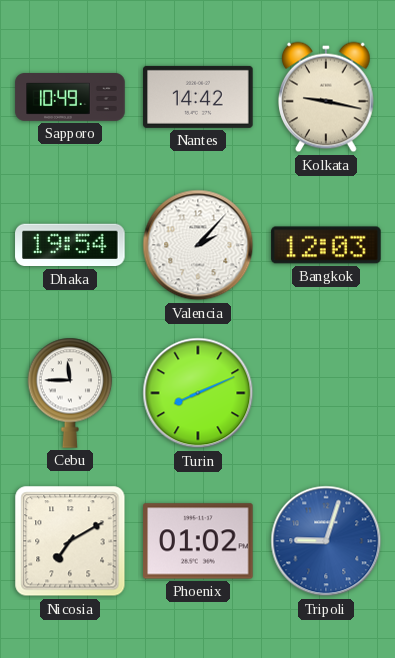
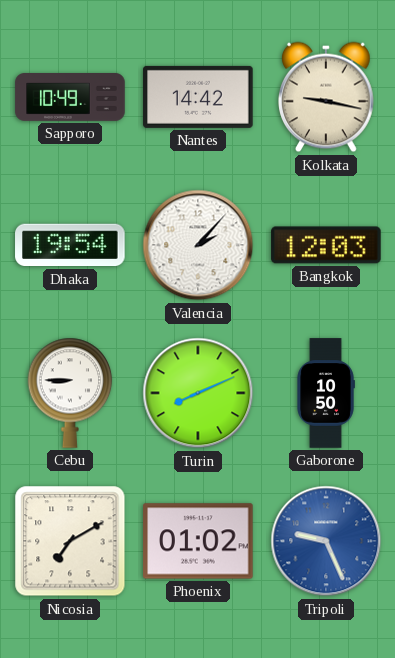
Cebu: 11:45 -> 8:45
Gaborone: none -> 10:50
Tripoli: 9:03 -> 9:26
